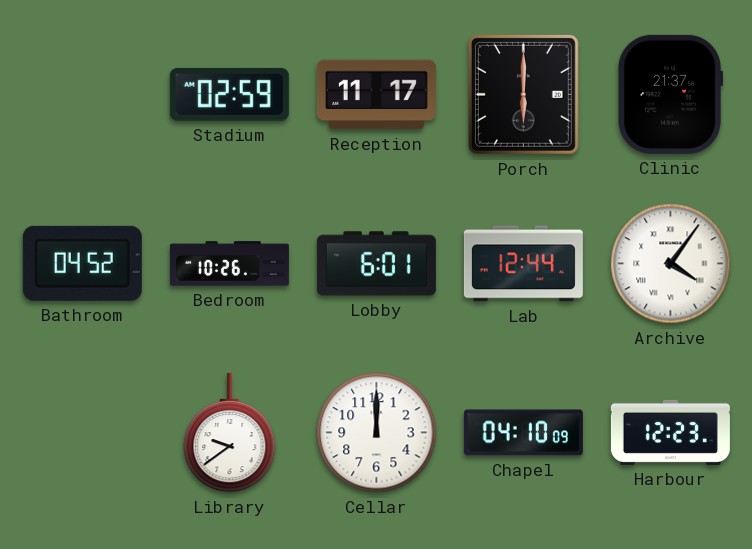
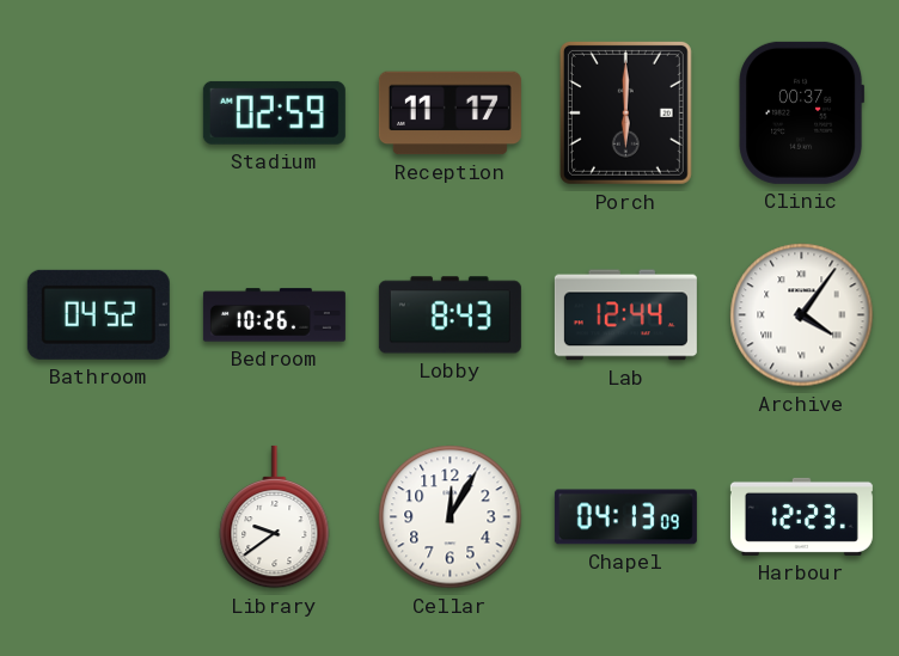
Clinic: 21:37 -> 00:37
Lobby: 6:01 -> 8:43
Cellar: 12:00 -> 12:05
Chapel: 04:10 -> 04:13
